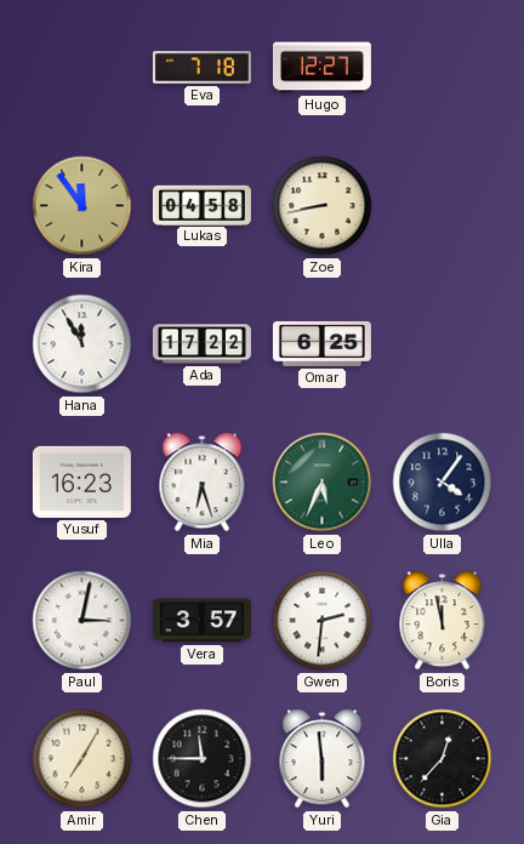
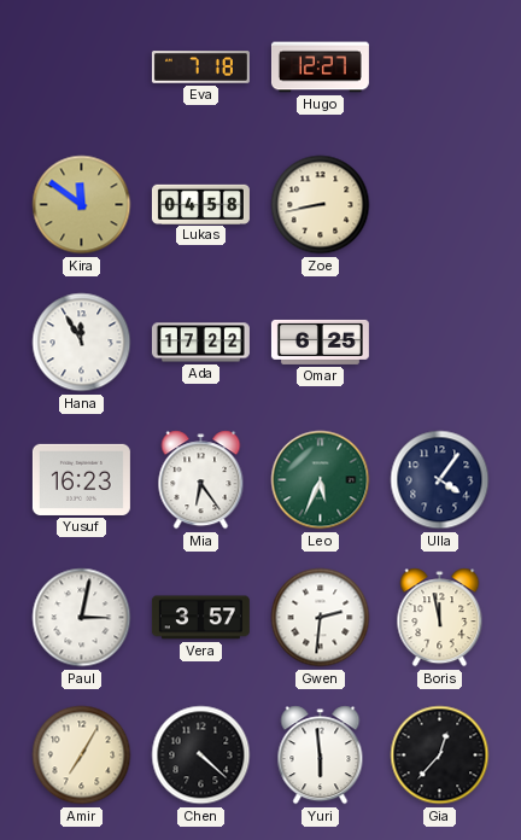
Kira: 11:54 -> 11:51
Mia: 6:27 -> 6:24
Chen: 11:45 -> 4:22
